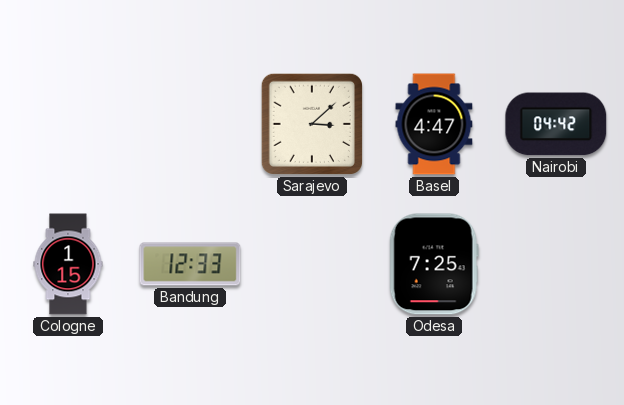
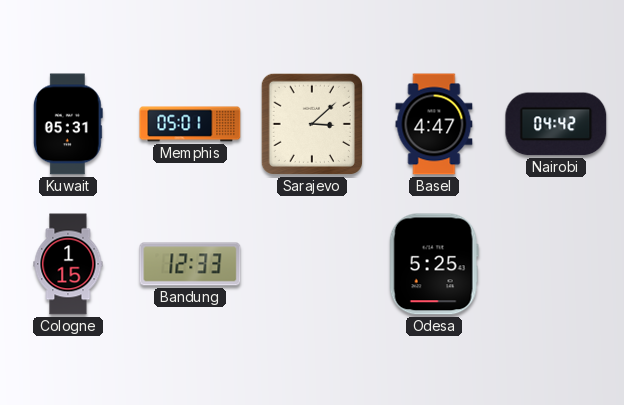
Kuwait: none -> 05:31
Memphis: none -> 05:01
Odesa: 7:25 -> 5:25
